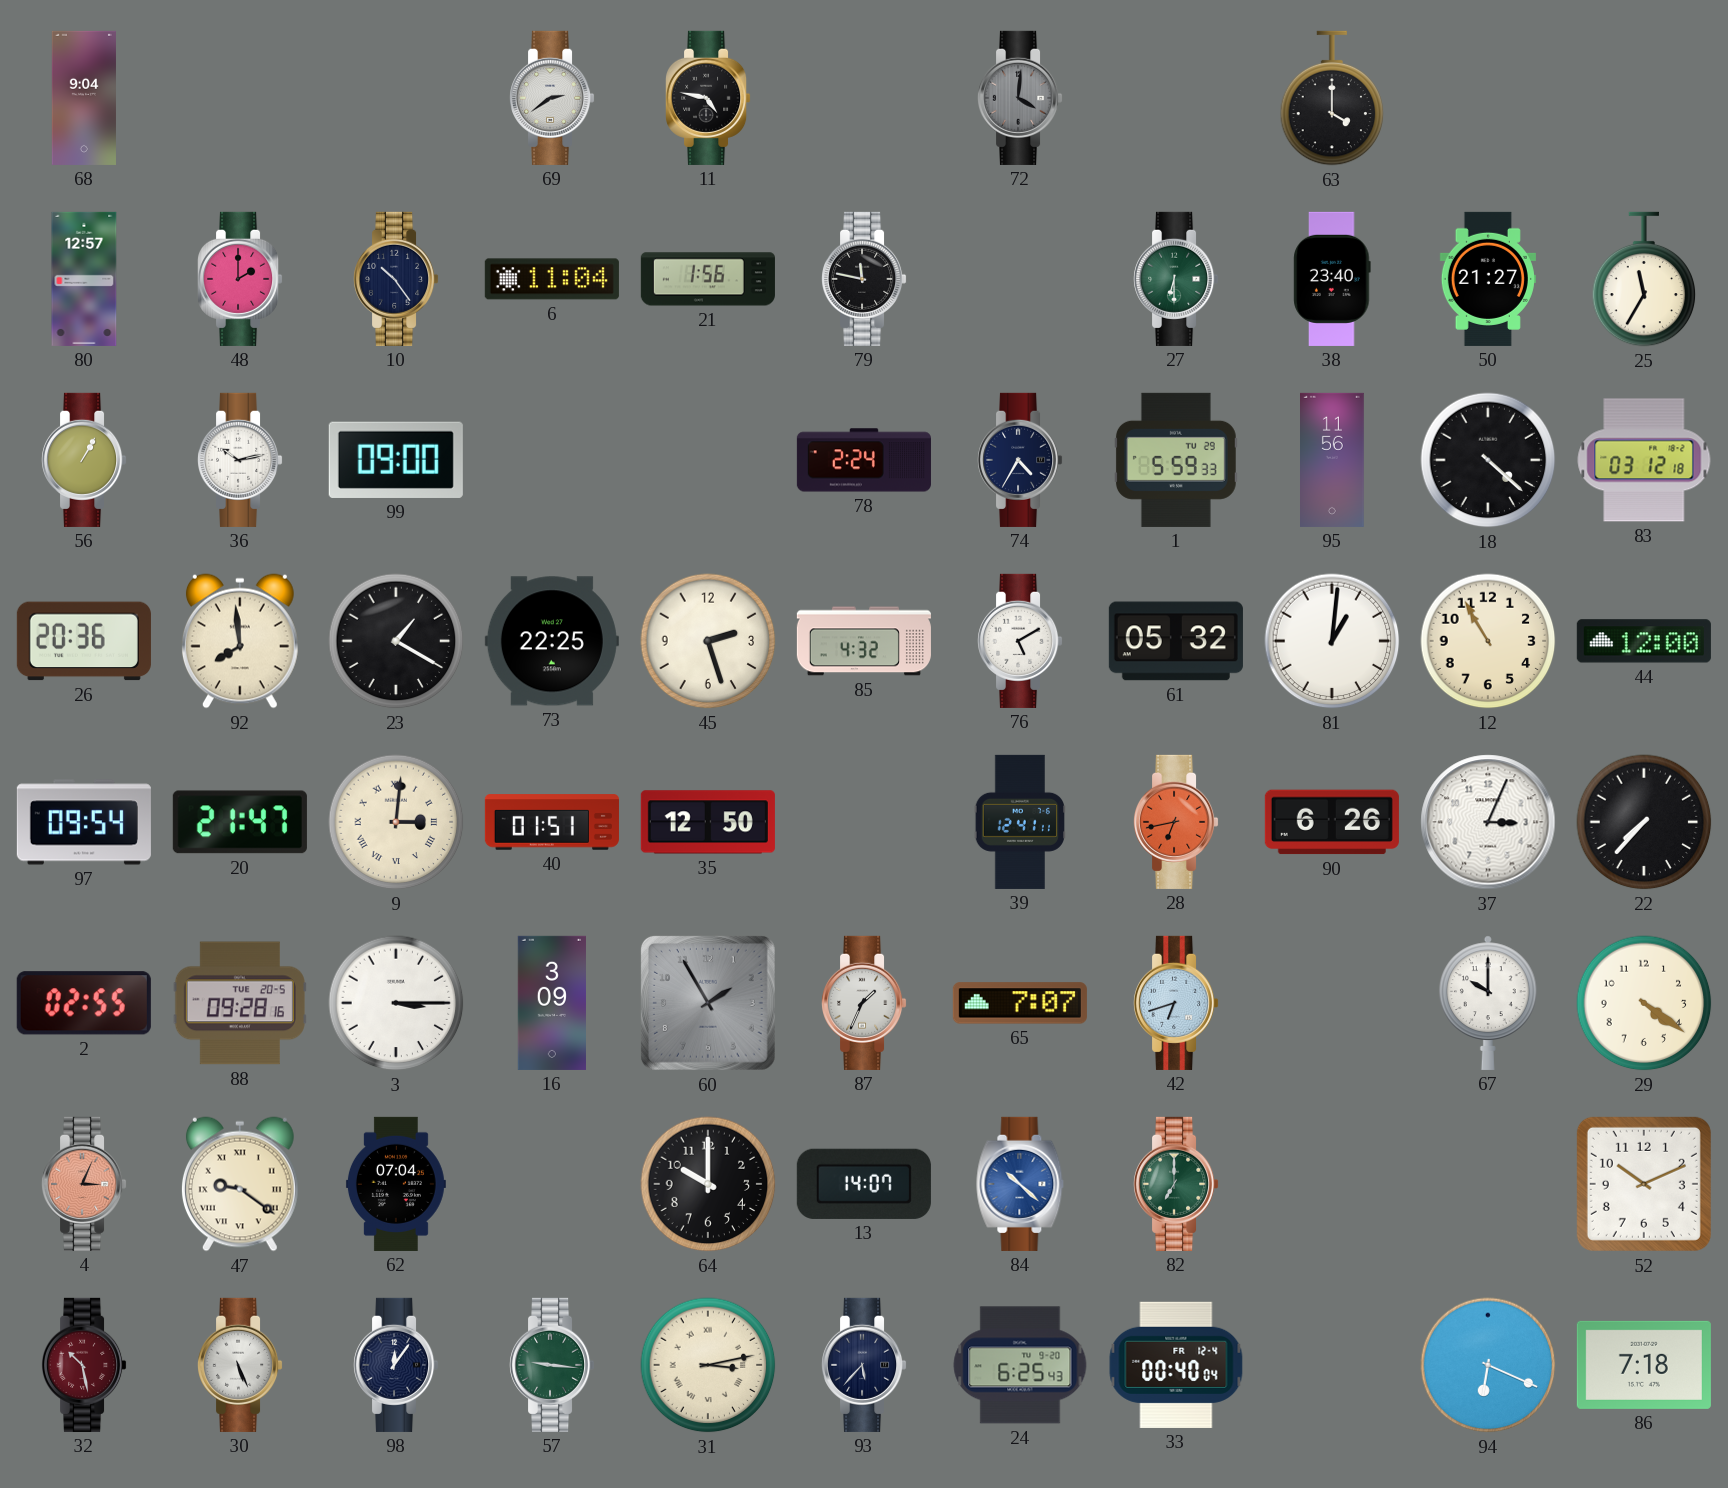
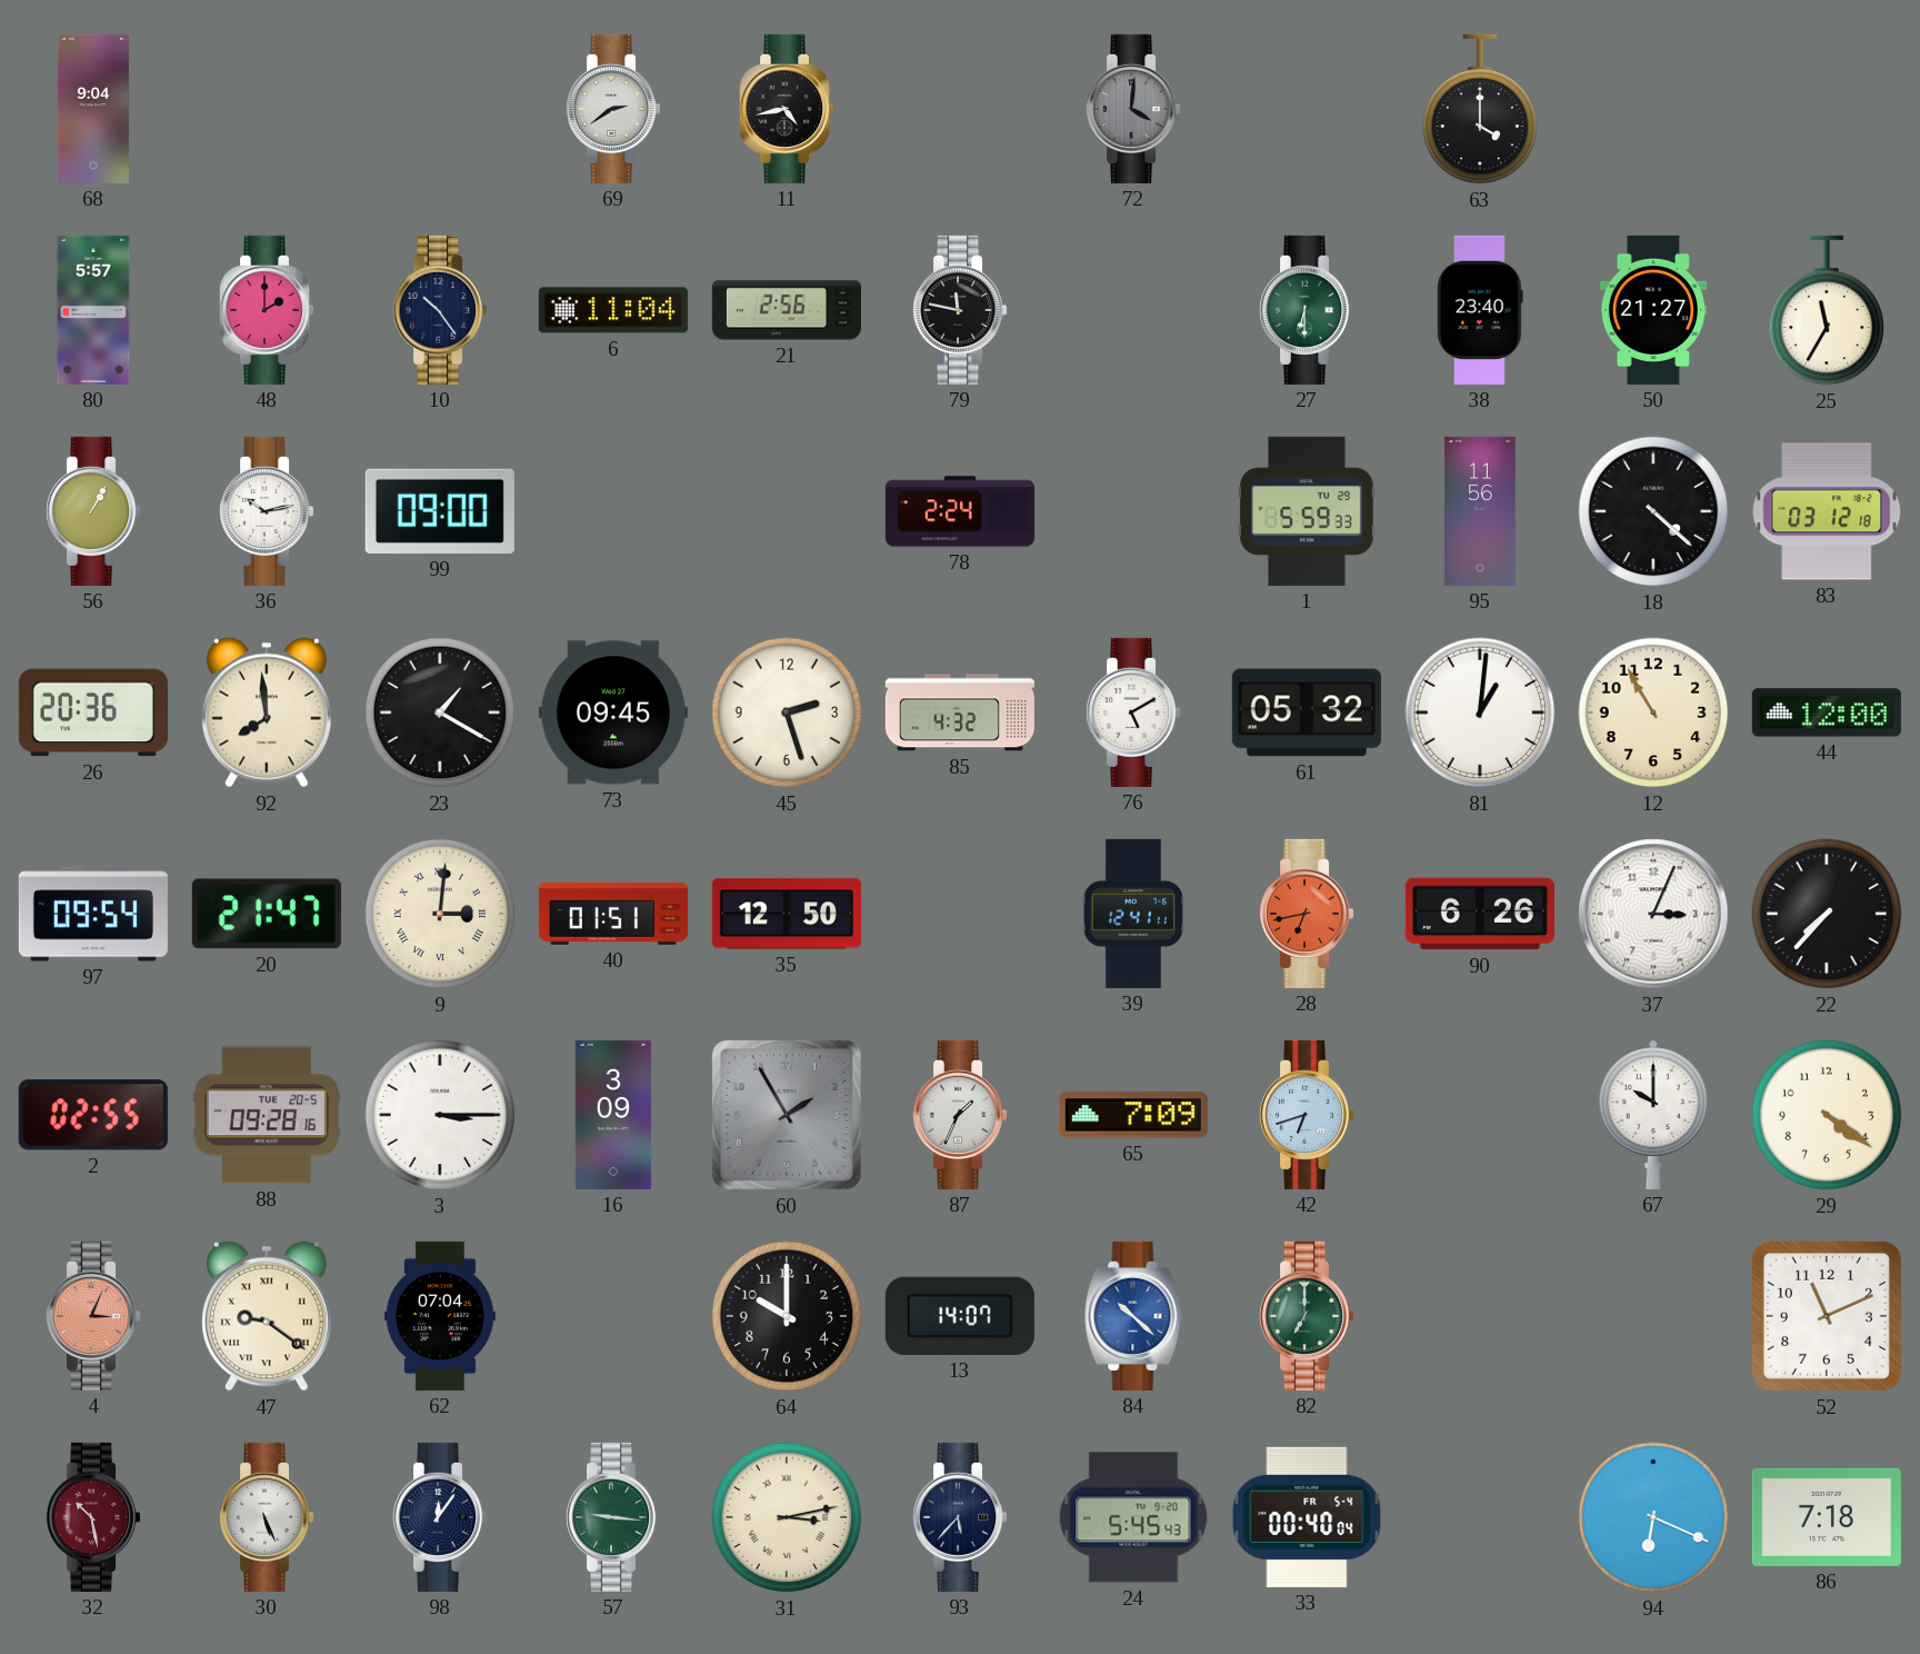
11: 4:47 -> 4:43
80: 12:57 -> 5:57
21: 1:56 -> 2:56
74: 4:35 -> none
73: 22:25 -> 09:45
65: 7:07 -> 7:09
52: 10:11 -> 11:11
24: 6:25 -> 5:45
33 date: FR 12-4 -> FR 5-4
